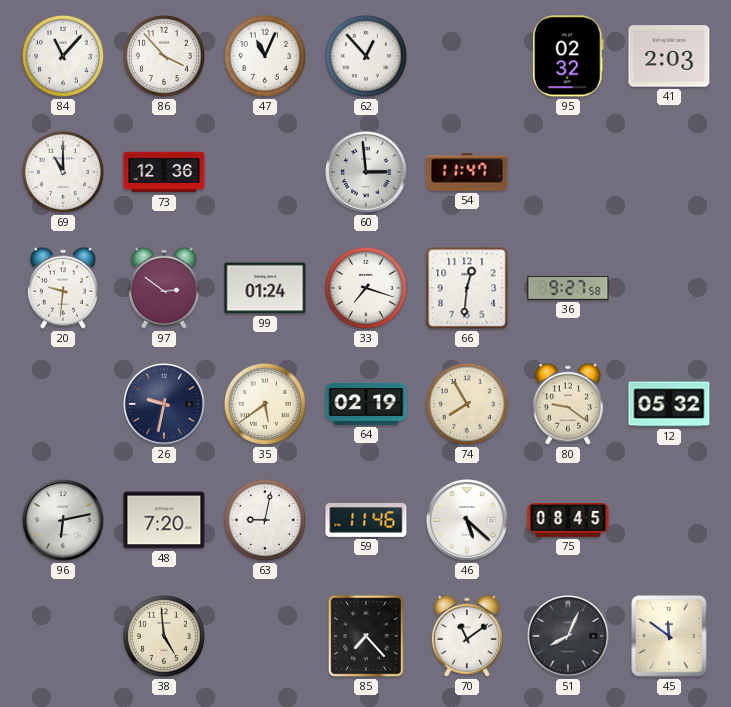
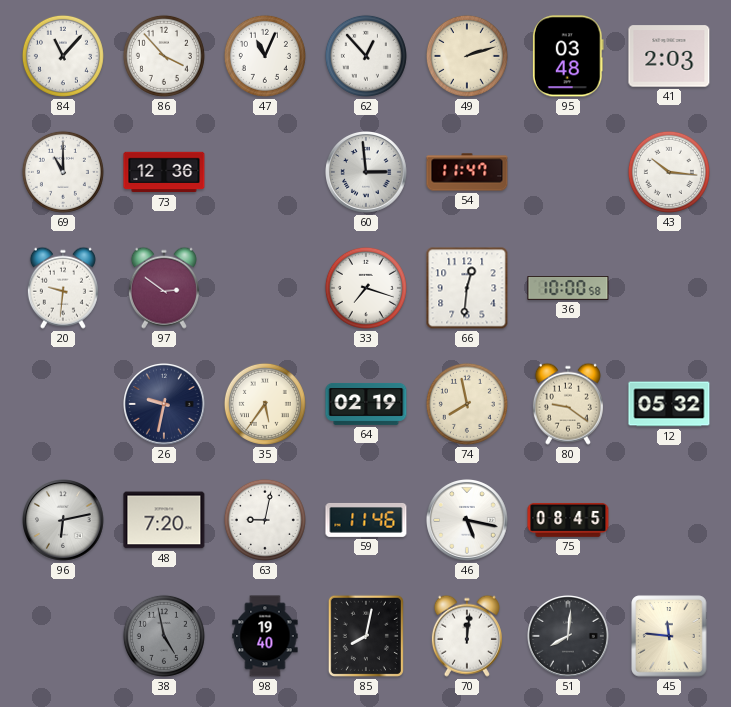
49: none -> 2:12
95: 02:32 -> 03:48
43: none -> 10:16
99: 01:24 -> none
36: 9:27 -> 10:00
35: 5:39 -> 5:36
74: 7:55 -> 7:58
46: 5:22 -> 5:17
38: 4:59 -> 4:58
38 dial: cream -> grey
98: none -> 19:40
85: 7:23 -> 8:02
70: 11:09 -> 12:01
51: 8:04 -> 8:01
45: 11:51 -> 11:46
